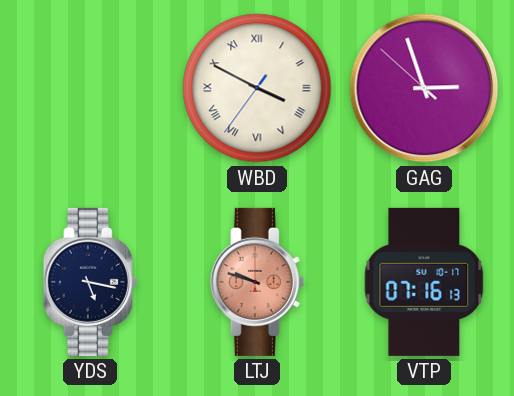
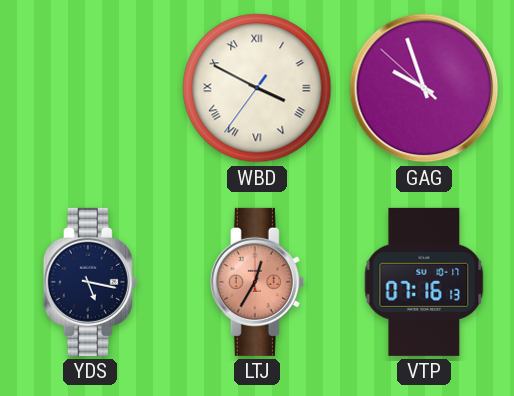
GAG: 2:56 -> 9:56
LTJ: 9:48 -> 12:35
